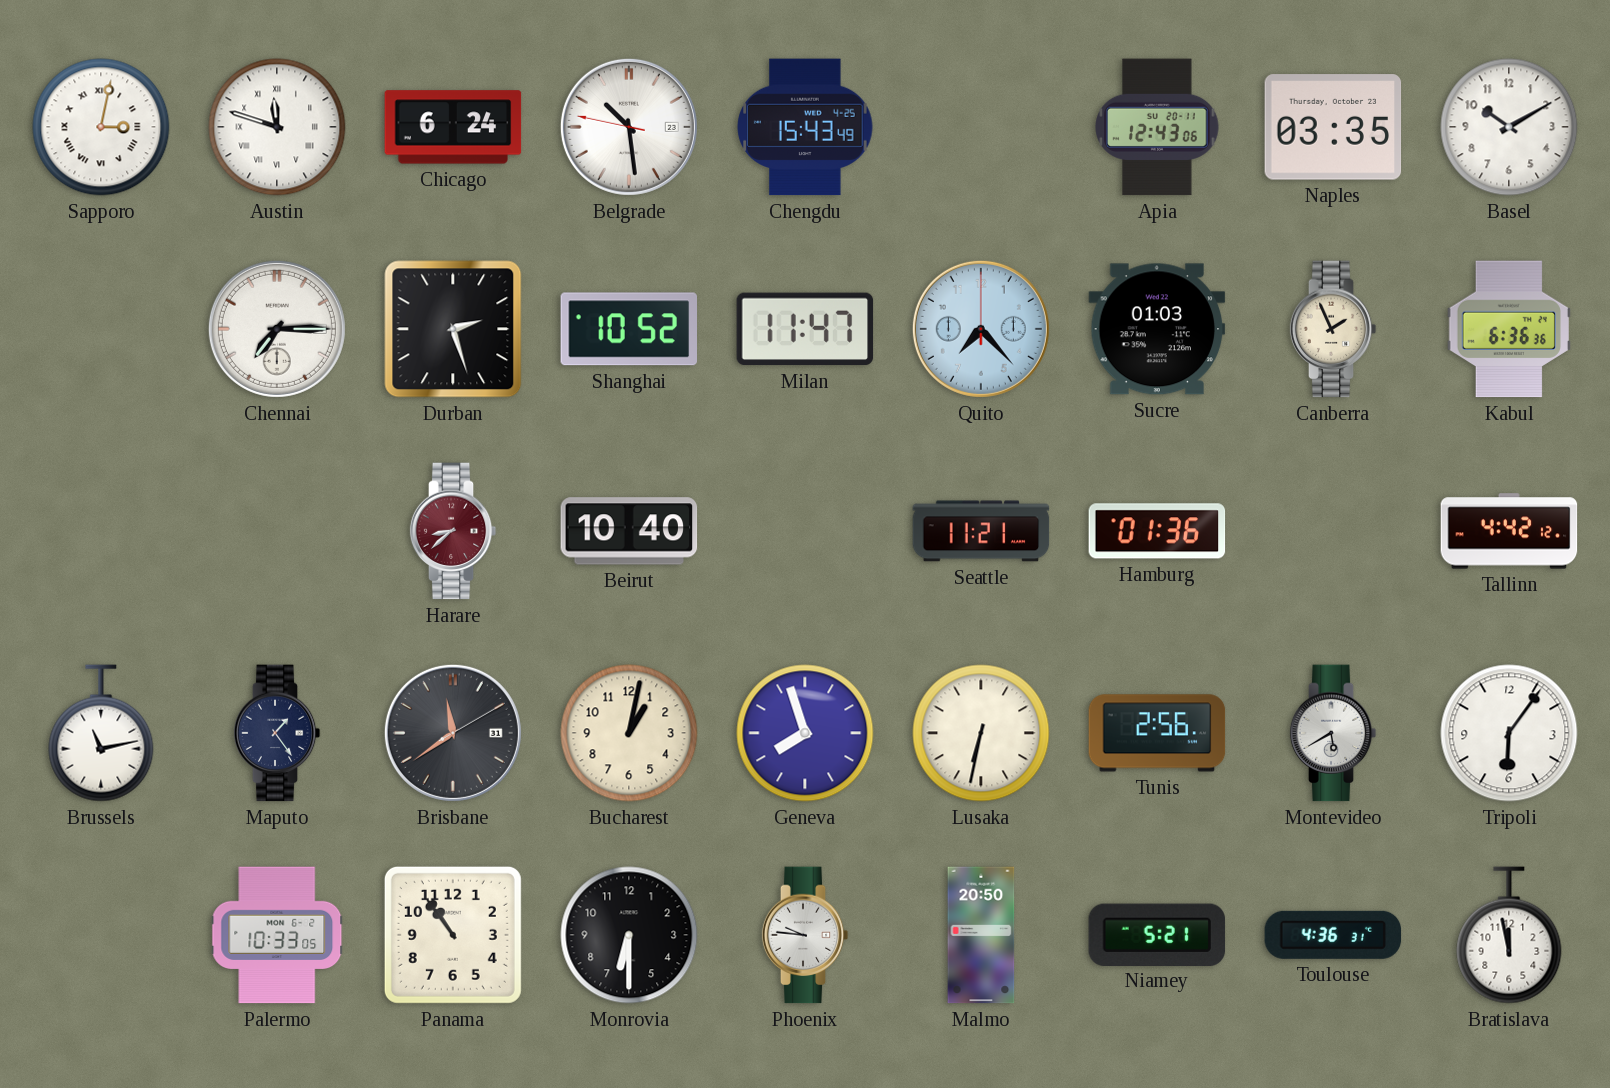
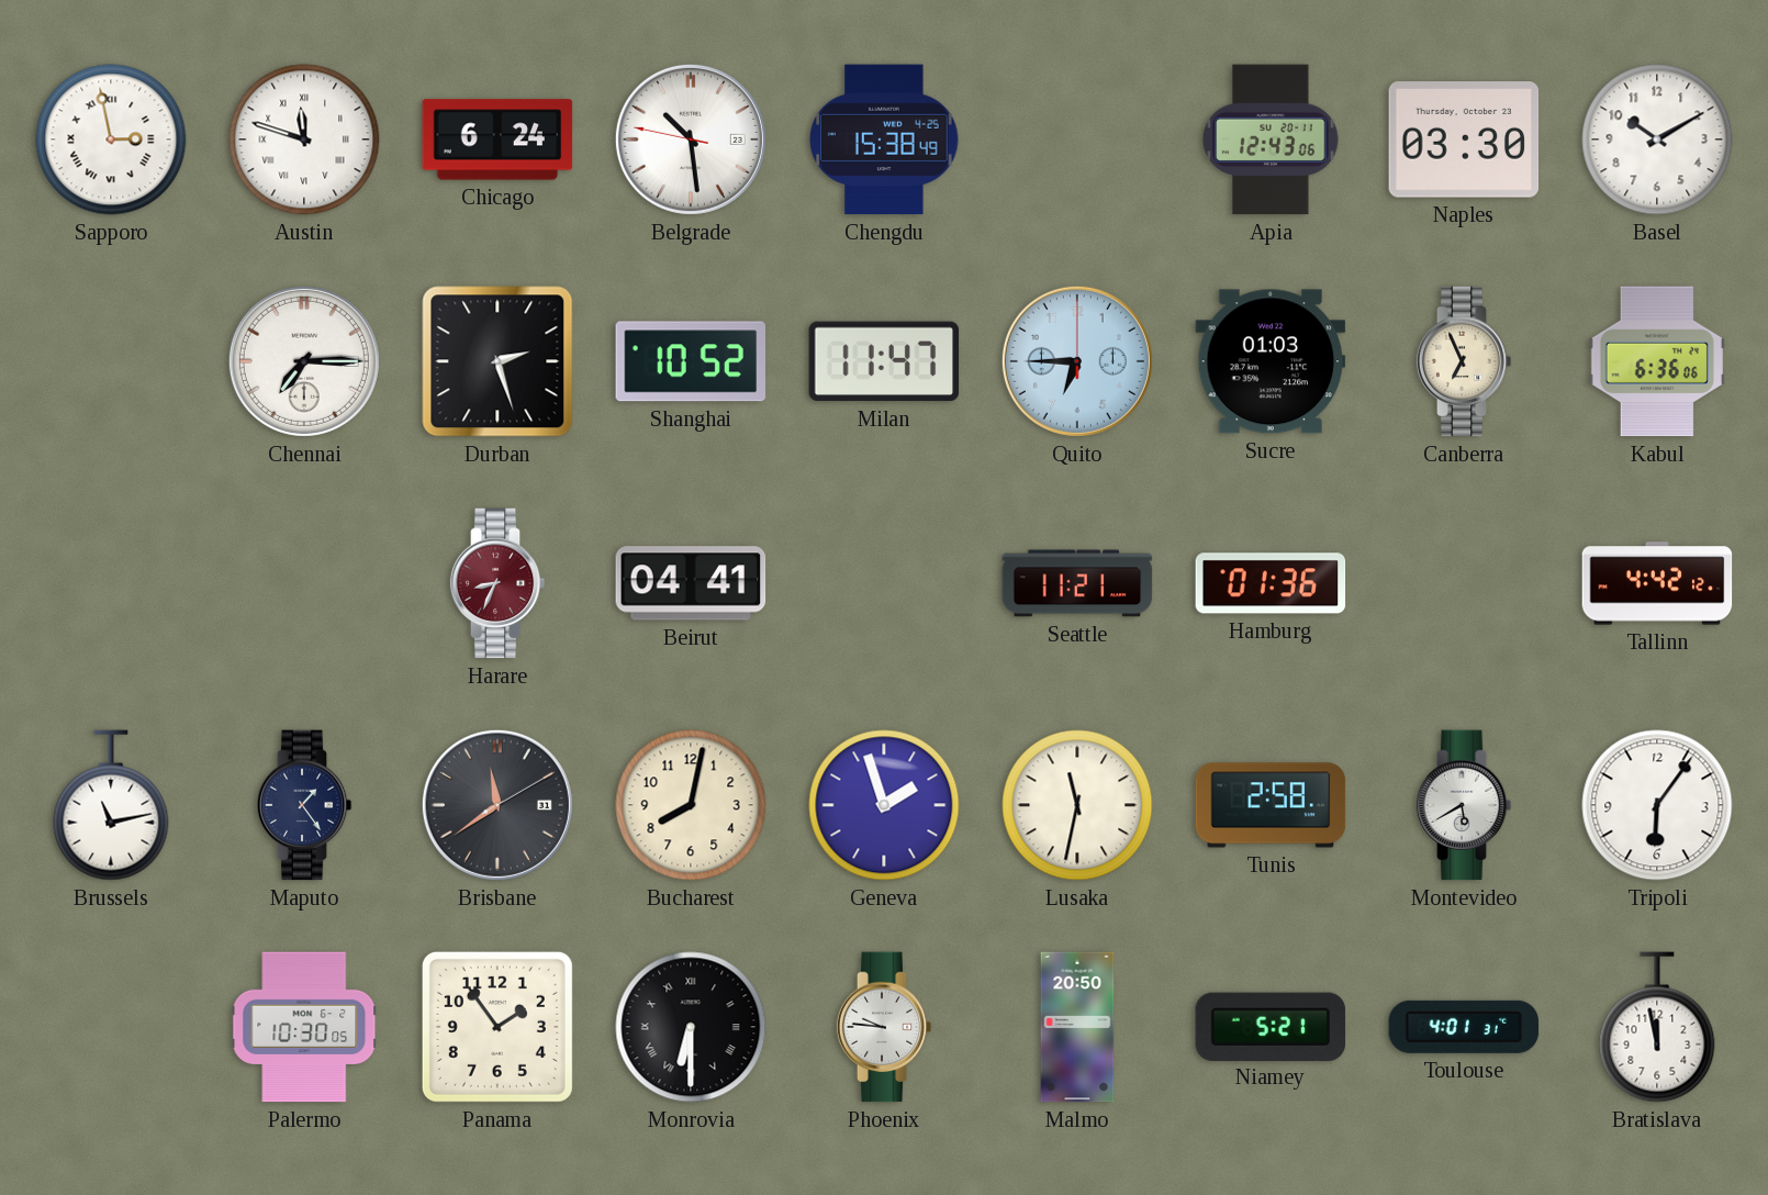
Sapporo: 3:02 -> 2:58
Chengdu: 15:43 -> 15:38
Naples: 03:35 -> 03:30
Quito: 7:23 -> 6:45
Canberra: 1:56 -> 6:56
Kabul: 6:36:36 -> 6:36:06
Harare: 8:38 -> 8:34
Beirut: 10:40 -> 04:41
Bucharest: 1:02 -> 8:02
Geneva: 7:57 -> 1:57
Lusaka: 6:32 -> 11:32
Tunis: 2:56 -> 2:58
Palermo: 10:33 -> 10:30
Panama: 10:54 -> 1:54
Monrovia numerals: Arabic -> Roman
Toulouse: 4:36 -> 4:01
